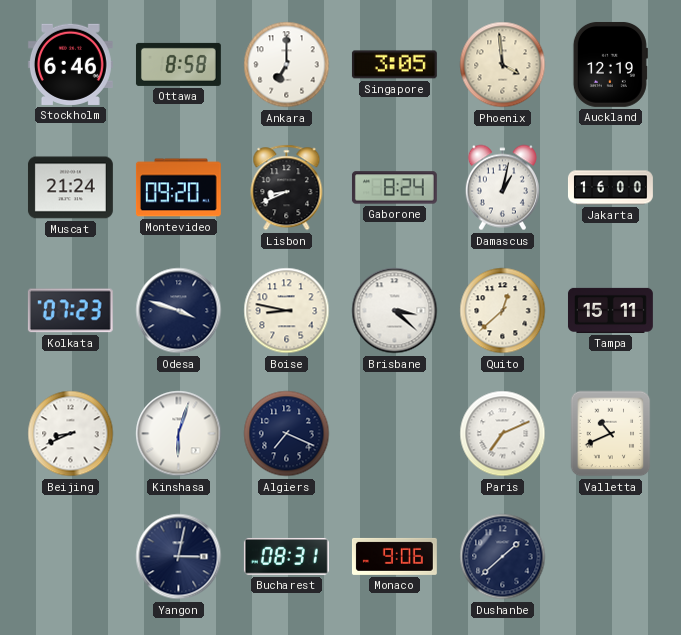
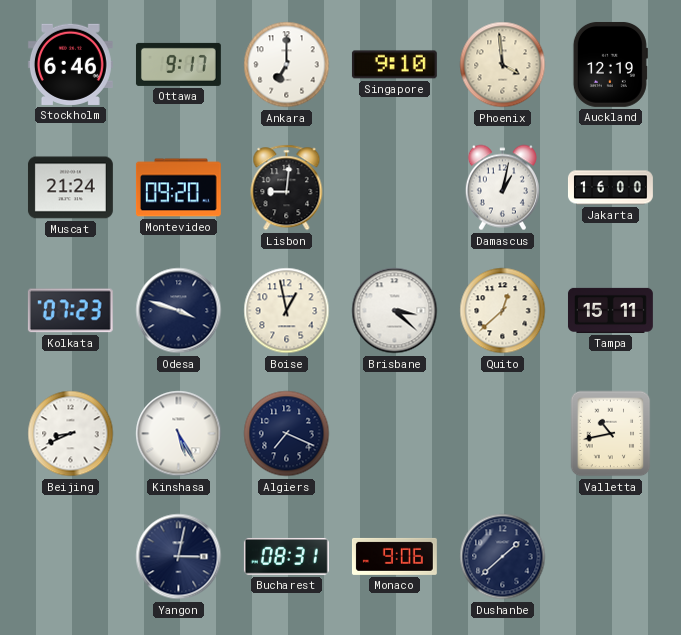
Ottawa: 8:58 -> 9:17
Singapore: 3:05 -> 9:10
Lisbon: 8:41 -> 9:01
Gaborone: 8:24 -> none
Boise: 8:47 -> 12:58
Kinshasa: 6:03 -> 5:25
Paris: 7:11 -> none
Valletta: 10:41 -> 10:43
